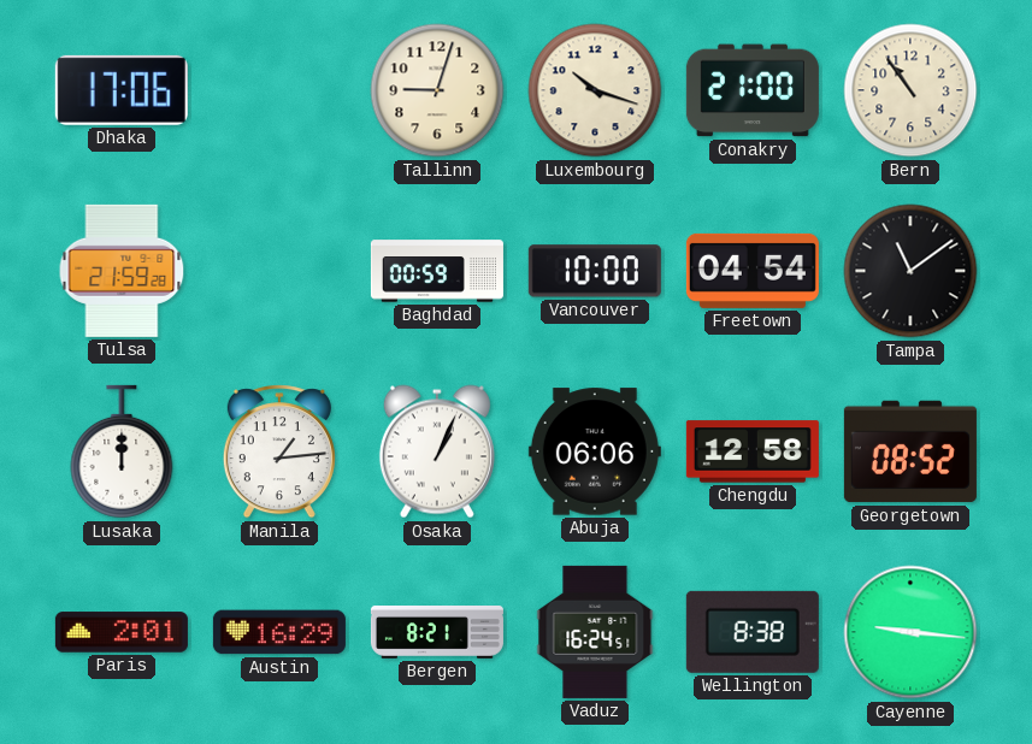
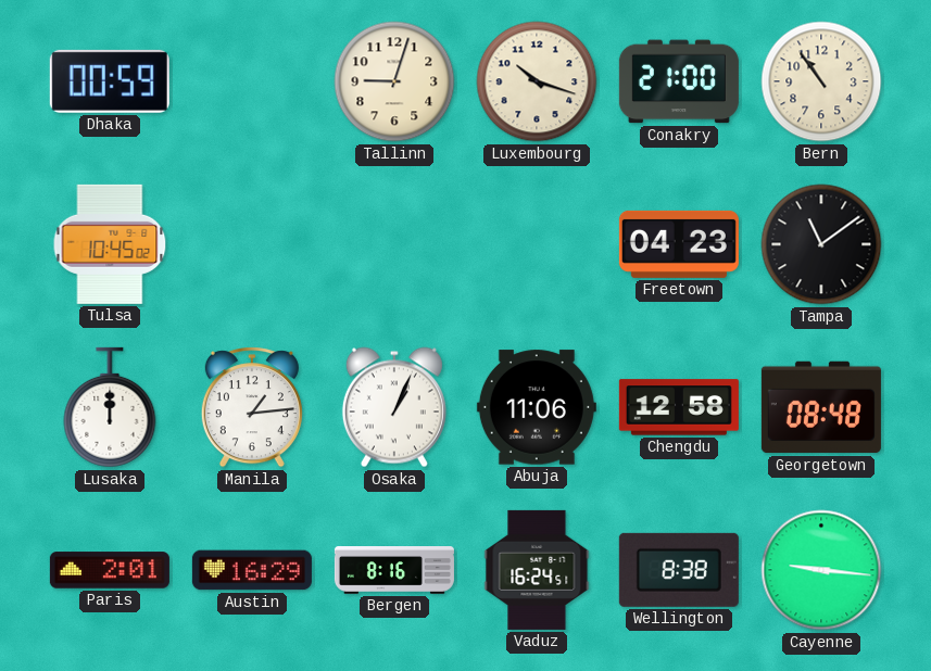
Dhaka: 17:06 -> 00:59
Tulsa: 21:59 -> 10:45
Baghdad: 00:59 -> none
Vancouver: 10:00 -> none
Freetown: 04:54 -> 04:23
Abuja: 06:06 -> 11:06
Georgetown: 08:52 -> 08:48
Bergen: 8:21 -> 8:16
